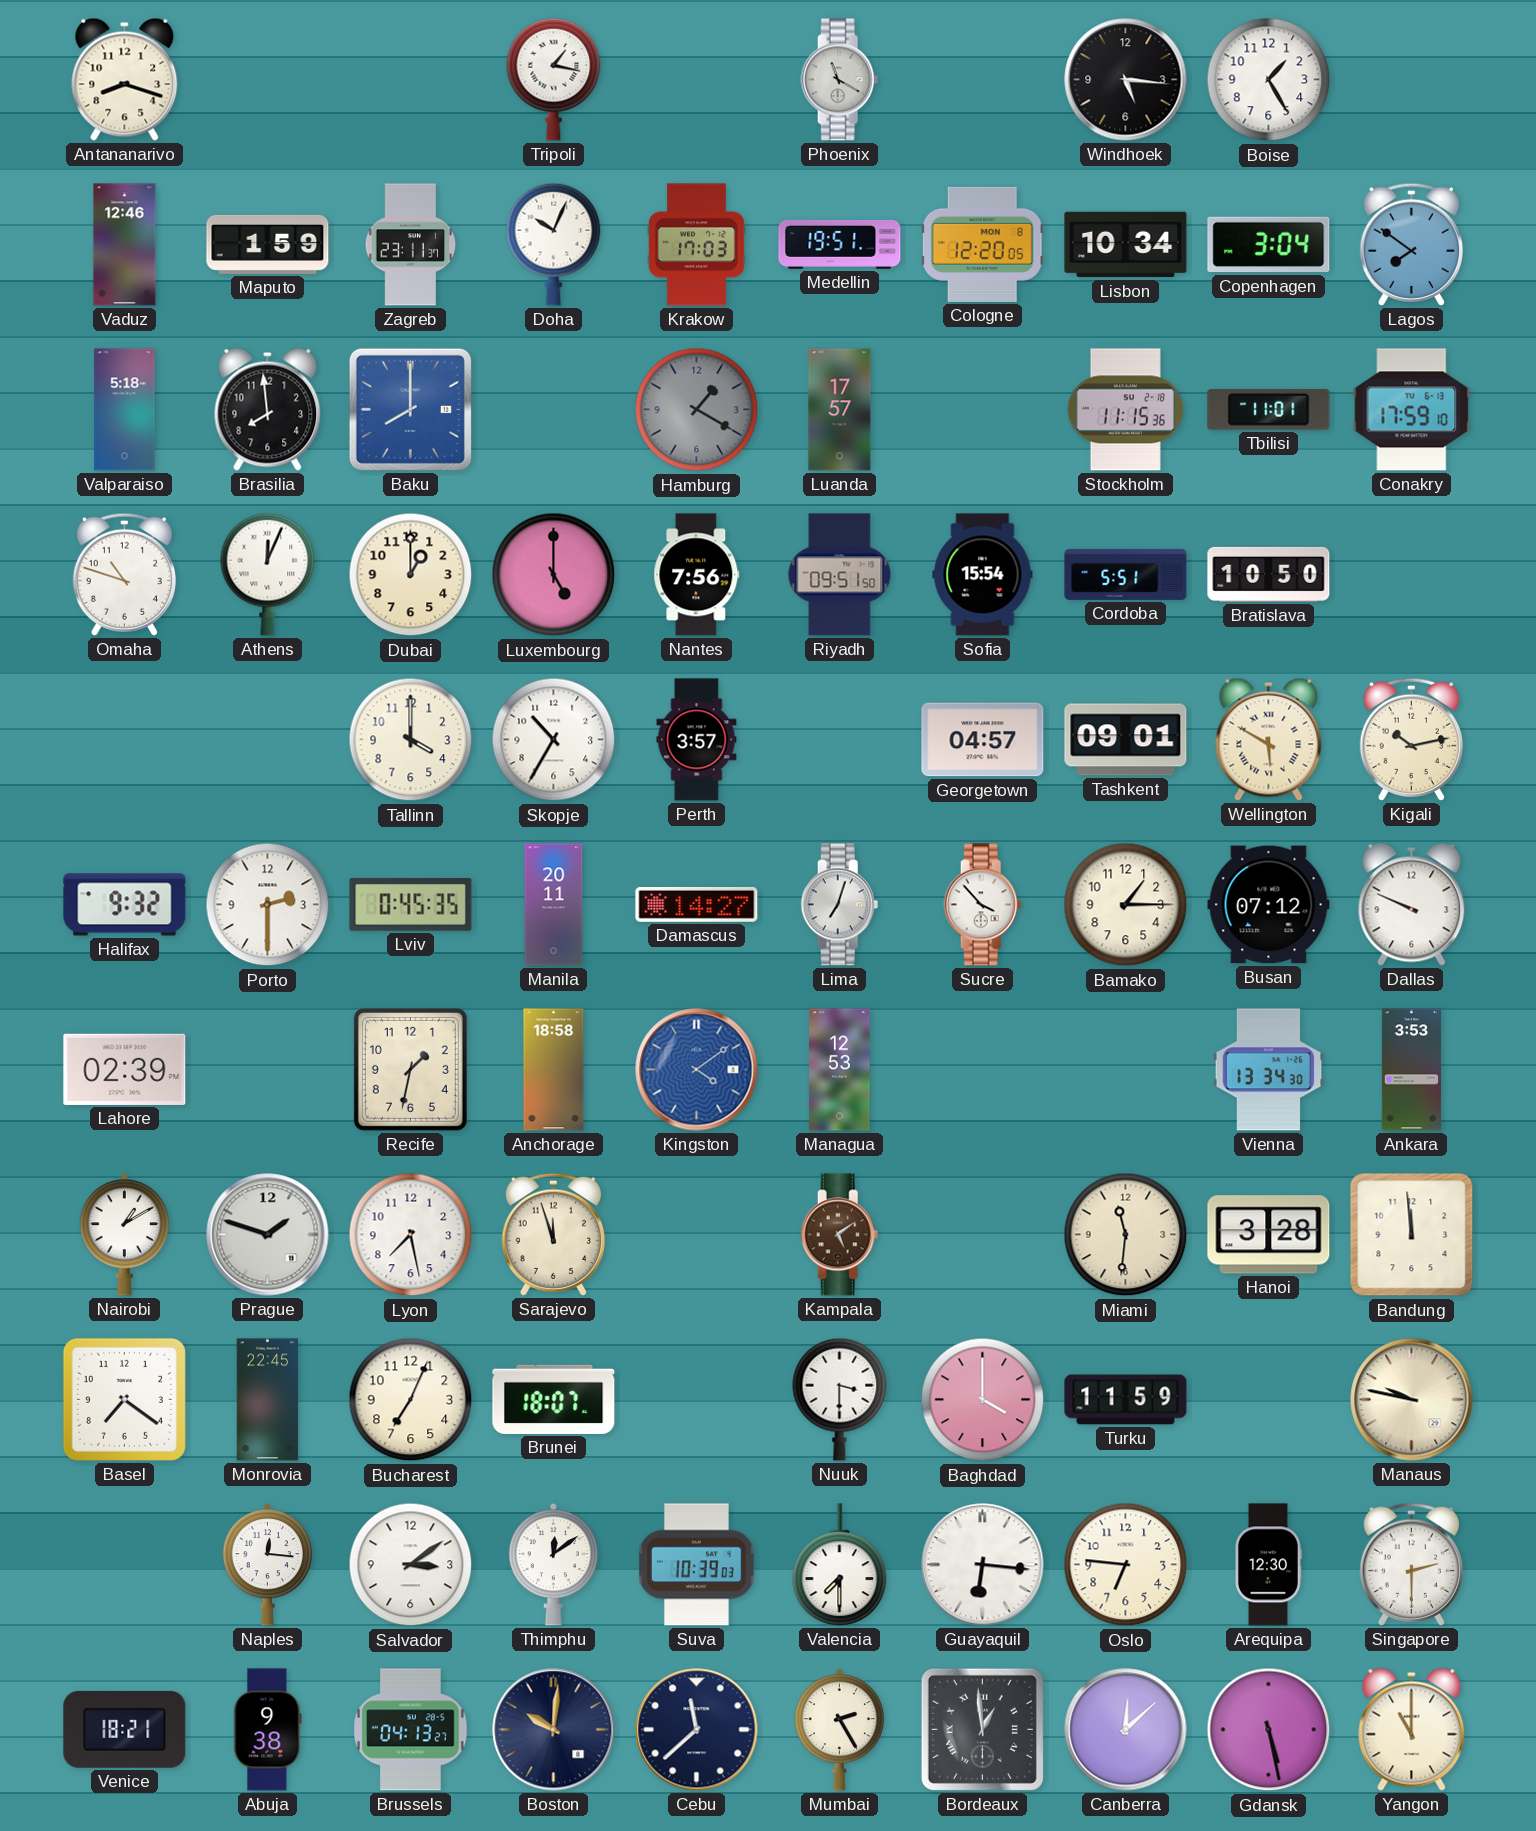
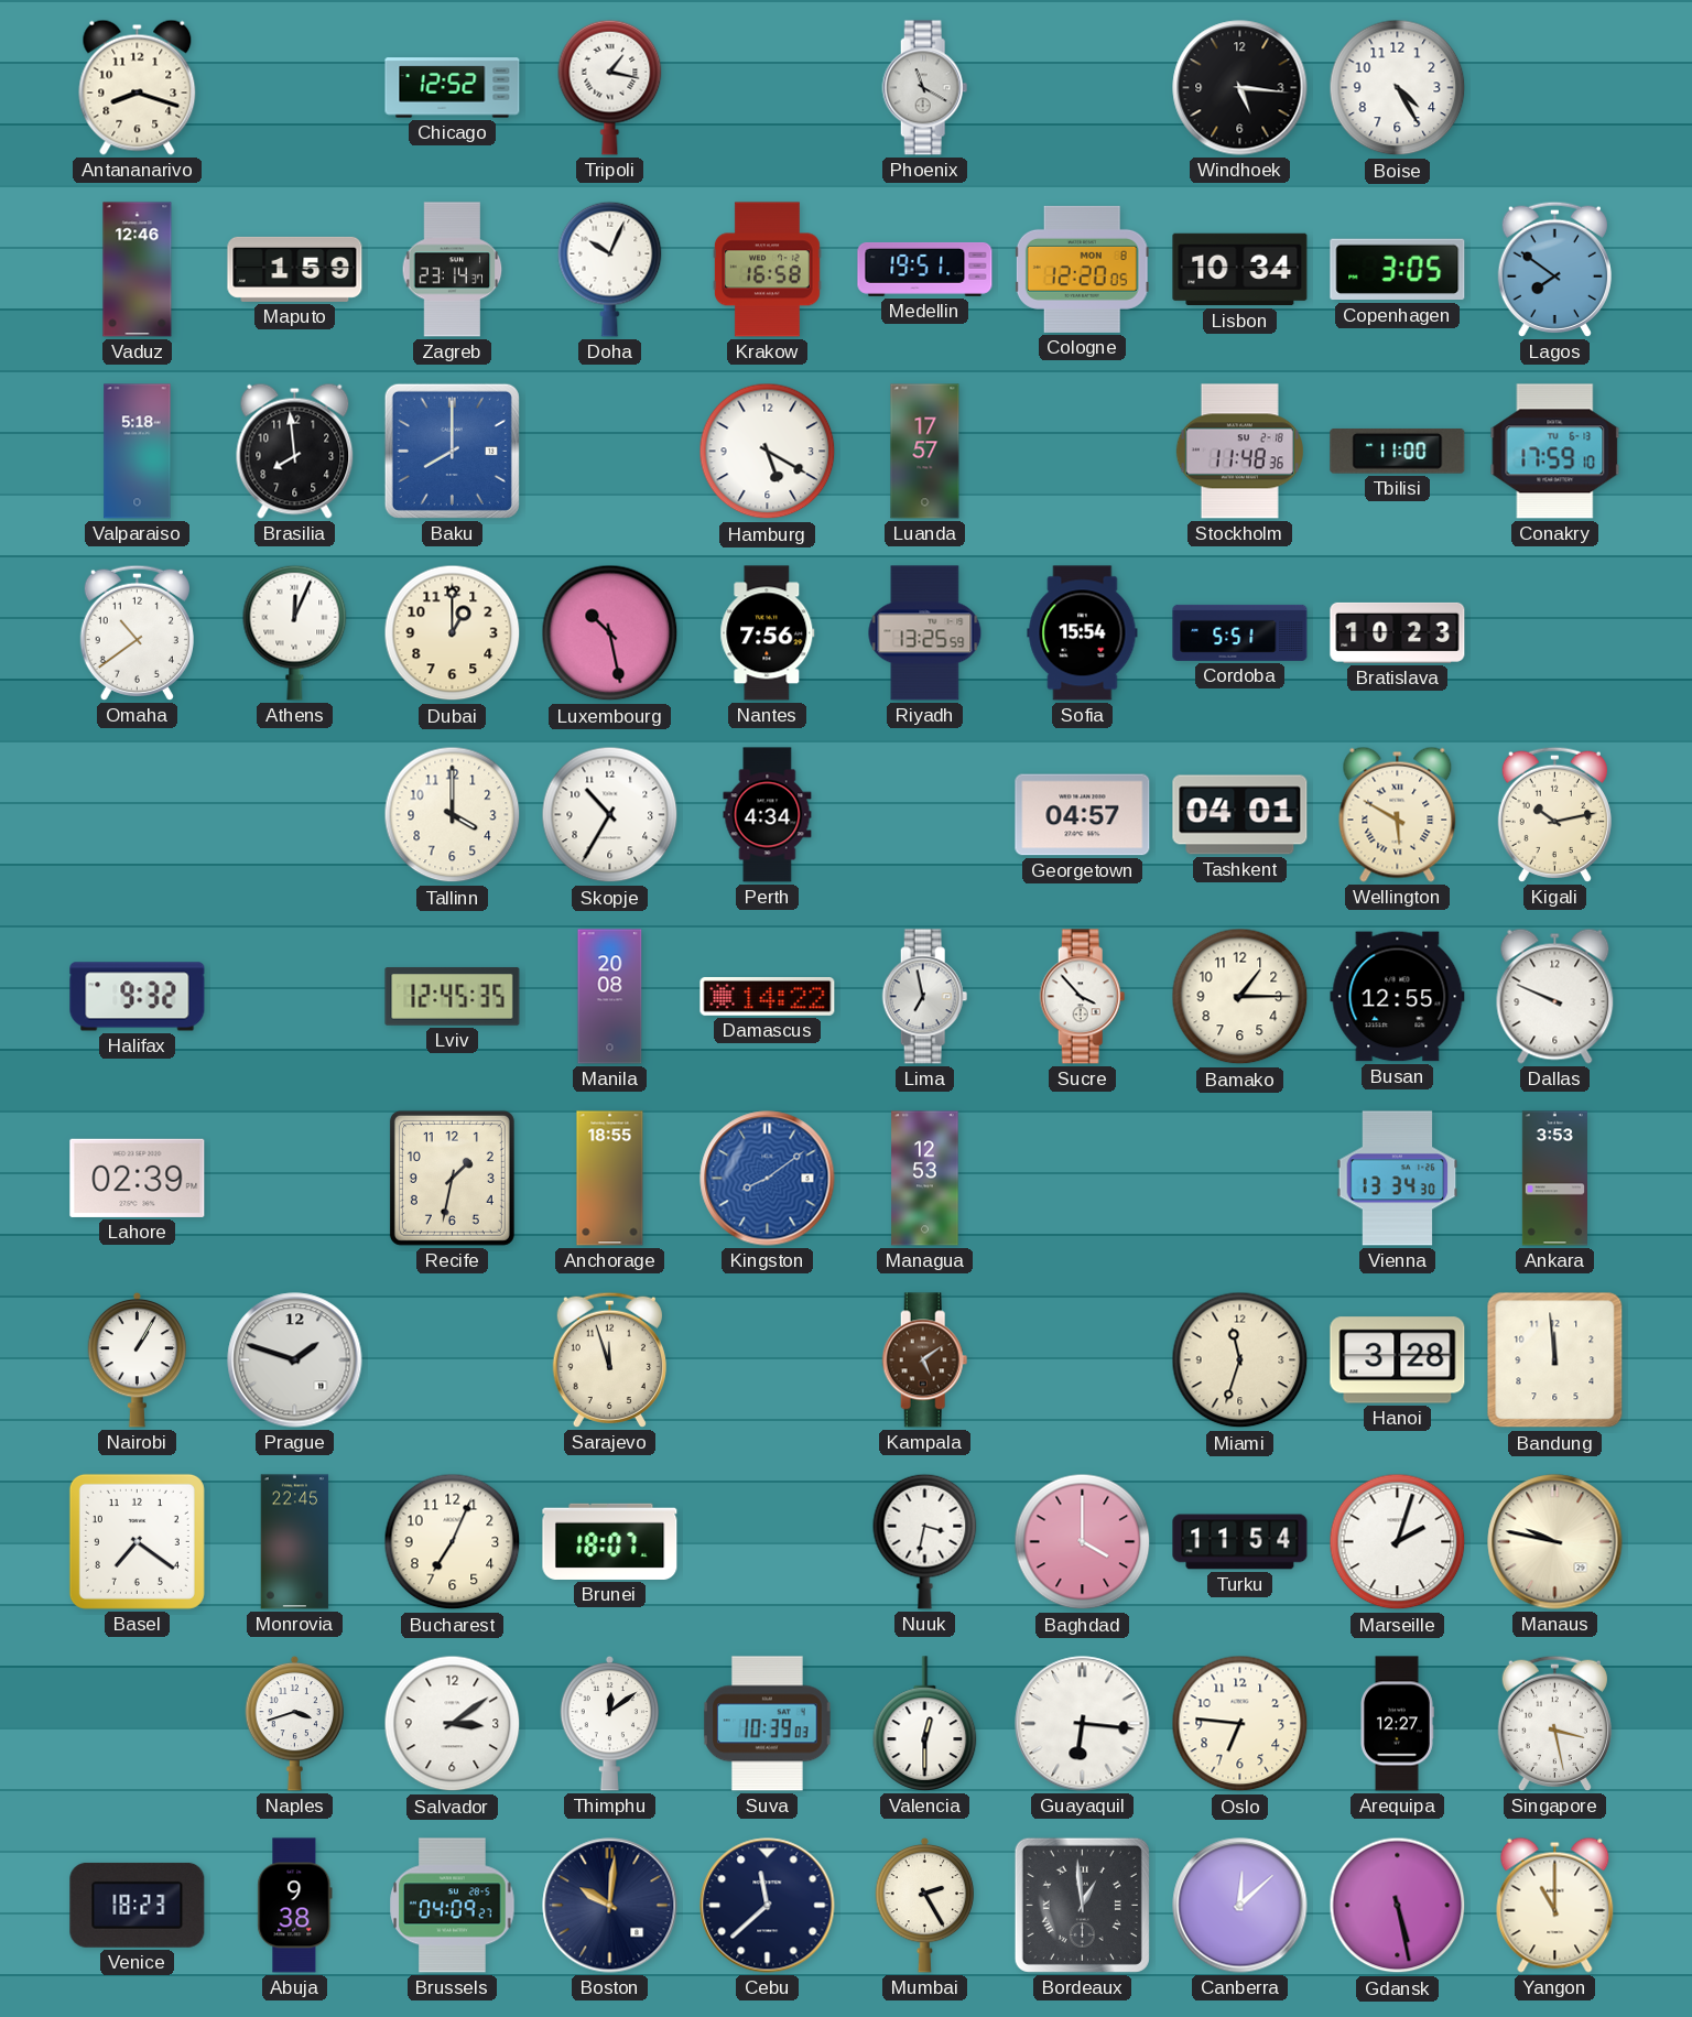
Chicago: none -> 12:52
Boise: 1:25 -> 4:25
Zagreb: 23:11 -> 23:14
Krakow: 17:03 -> 16:58
Copenhagen: 3:04 -> 3:05
Hamburg: 1:20 -> 5:20
Hamburg dial: grey -> white
Stockholm: 11:15 -> 11:48
Tbilisi: 11:01 -> 11:00
Omaha: 10:48 -> 10:39
Luxembourg: 5:00 -> 10:28
Riyadh: 09:51 -> 13:25
Bratislava: 10:50 -> 10:23
Perth: 3:57 -> 4:34
Tashkent: 09:01 -> 04:01
Porto: 2:30 -> none
Lviv: 0:45 -> 12:45
Manila: 20:11 -> 20:08
Damascus: 14:27 -> 14:22
Lima: 7:03 -> 6:58
Busan: 07:12 -> 12:55
Anchorage: 18:58 -> 18:55
Kingston: 4:09 -> 8:09
Nairobi: 1:10 -> 1:05
Lyon: 7:28 -> none
Miami: 11:31 -> 11:33
Nuuk: 3:30 -> 3:32
Turku: 11:59 -> 11:54
Marseille: none -> 2:03
Naples: 12:16 -> 3:42
Valencia: 7:30 -> 12:30
Arequipa: 12:30 -> 12:27
Singapore: 2:30 -> 3:28
Venice: 18:21 -> 18:23
Brussels: 04:13 -> 04:09
